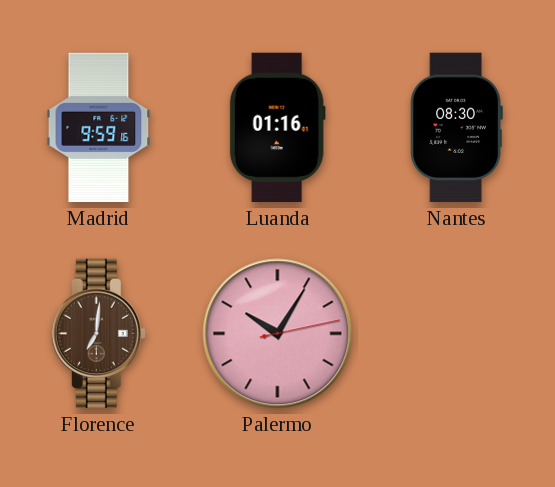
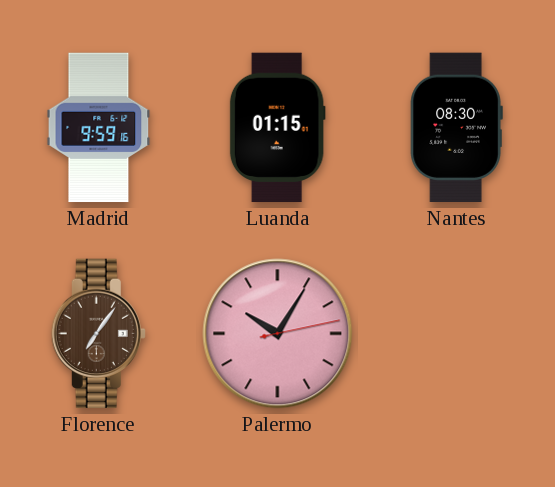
Luanda: 01:16 -> 01:15
Florence: 7:01 -> 7:06
